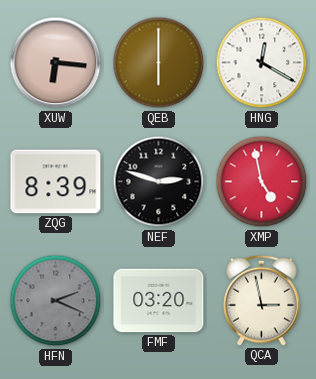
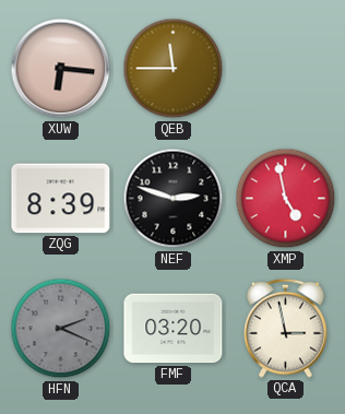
QEB: 6:00 -> 11:45
HNG: 12:20 -> none
